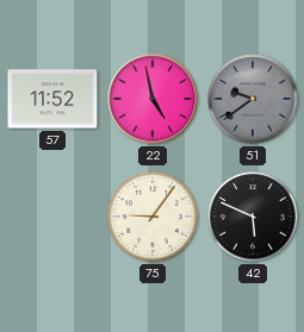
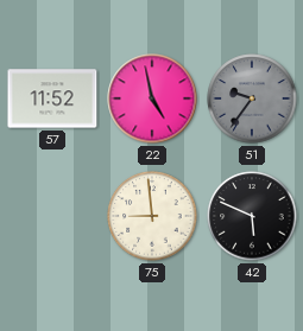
51: 9:39 -> 9:36
75: 9:06 -> 8:59
